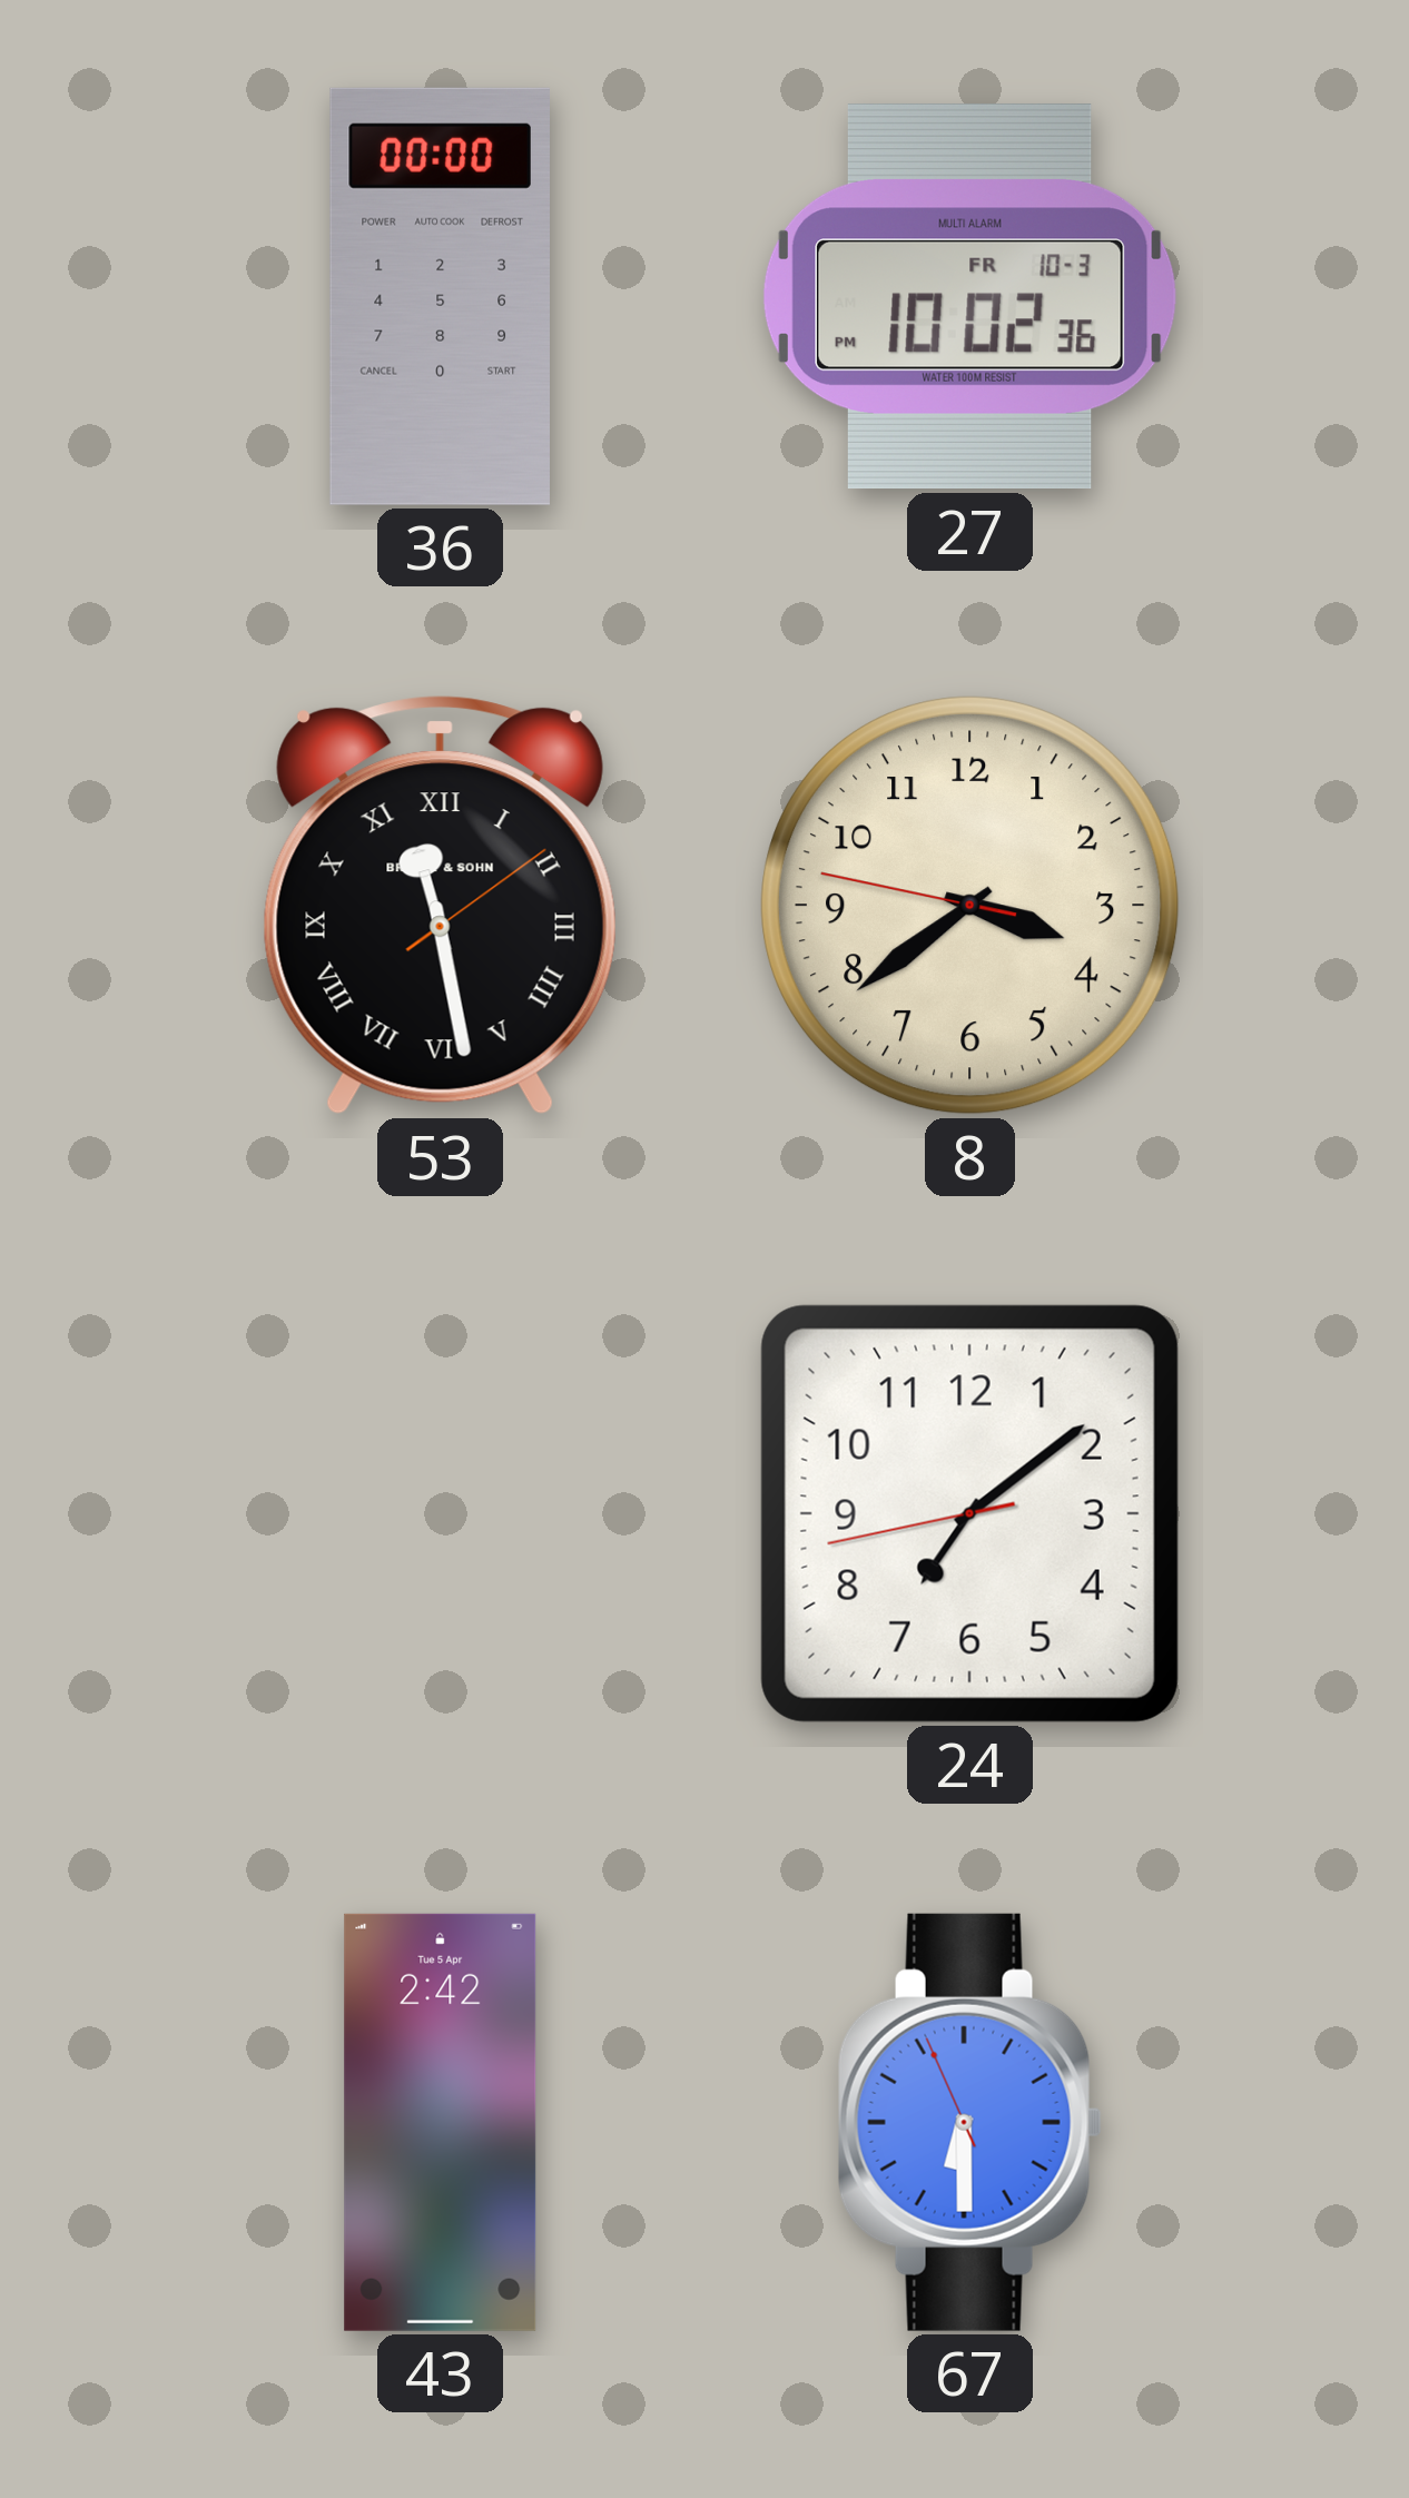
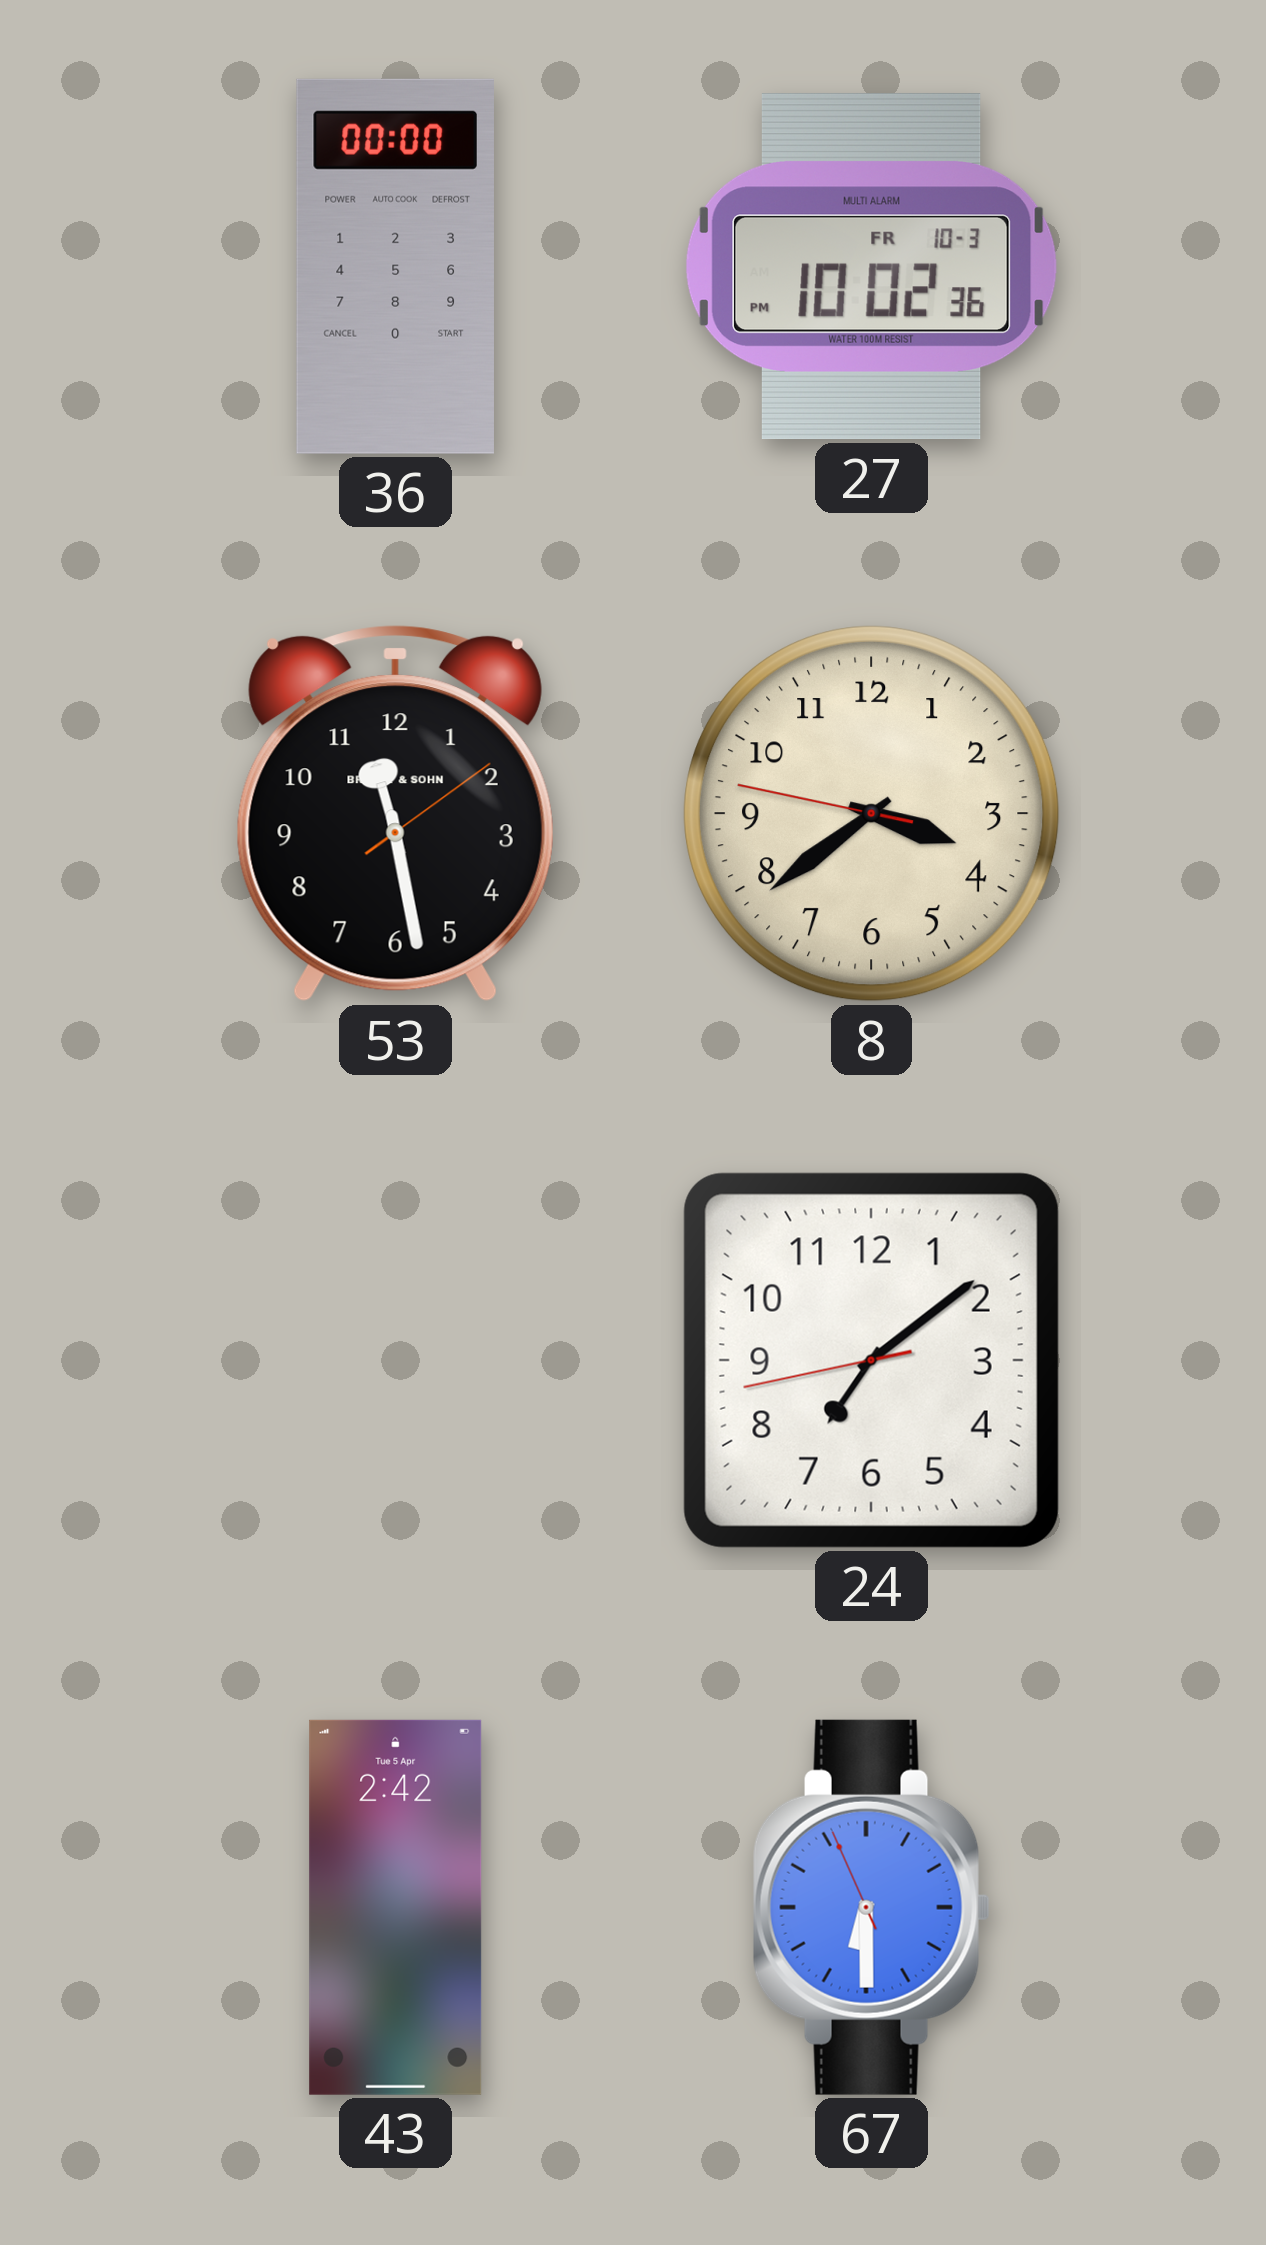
53 numerals: Roman -> Arabic
